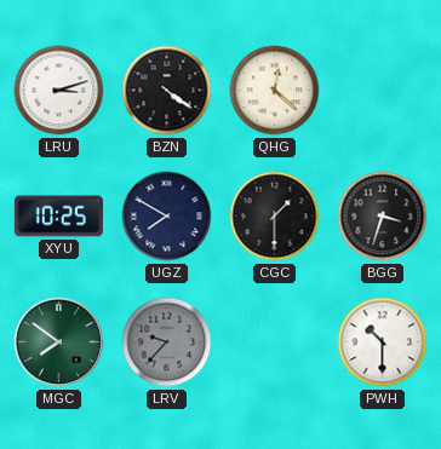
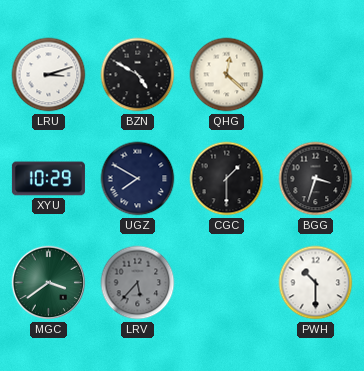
BZN: 4:21 -> 4:50
XYU: 10:25 -> 10:29
MGC: 7:51 -> 3:39
LRV: 9:37 -> 5:37
